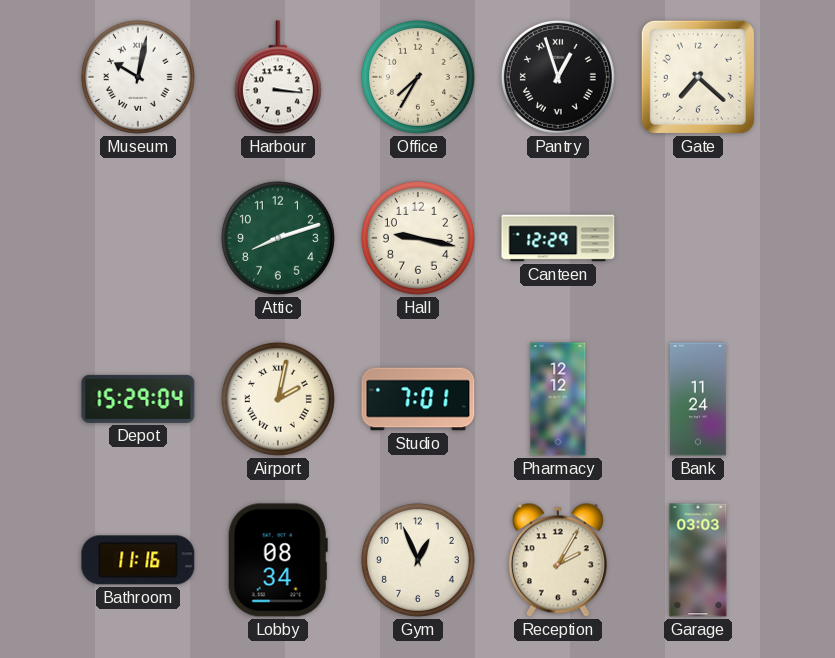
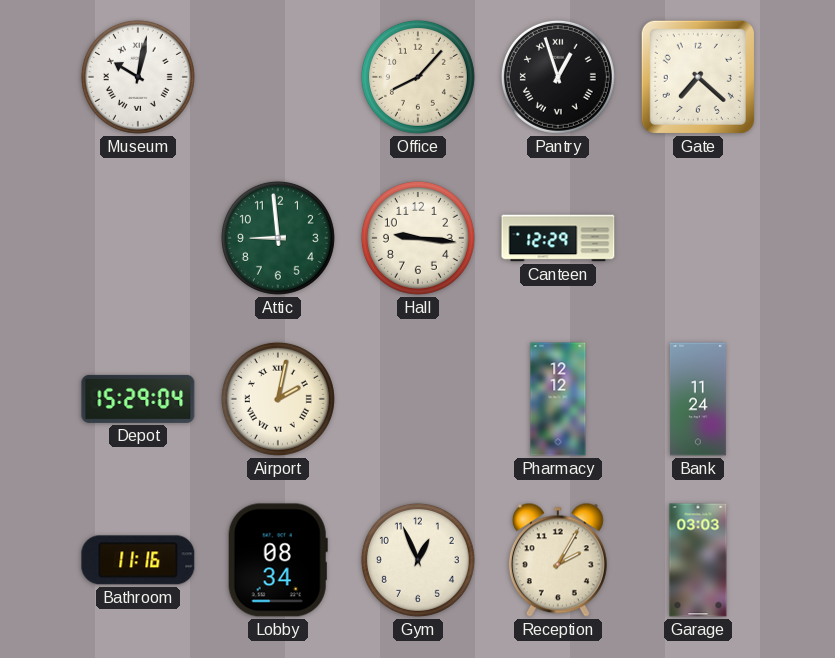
Harbour: 3:16 -> none
Office: 7:35 -> 8:07
Attic: 8:12 -> 8:59
Hall: 9:17 -> 9:16
Studio: 7:01 -> none
